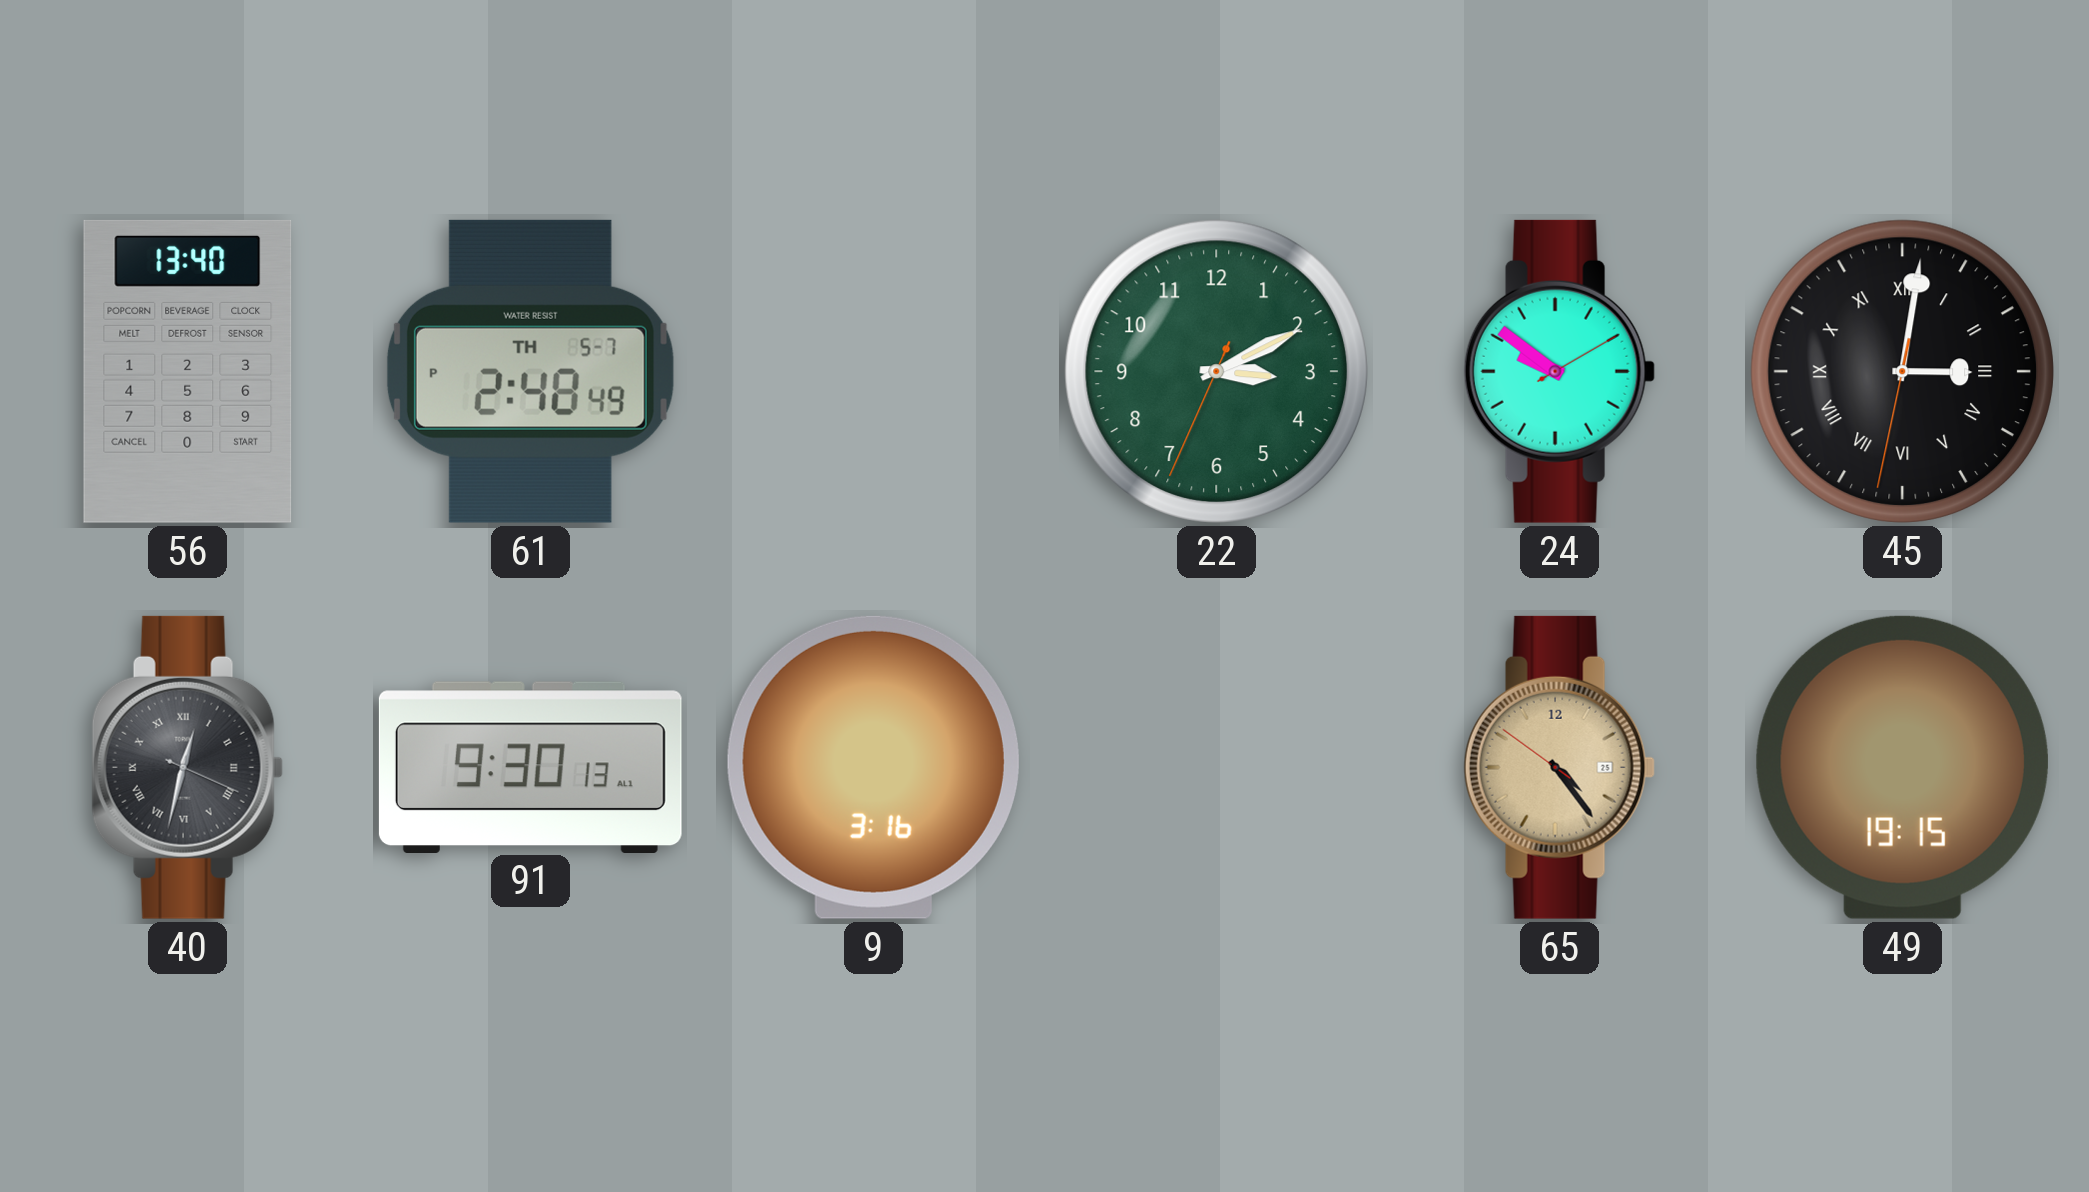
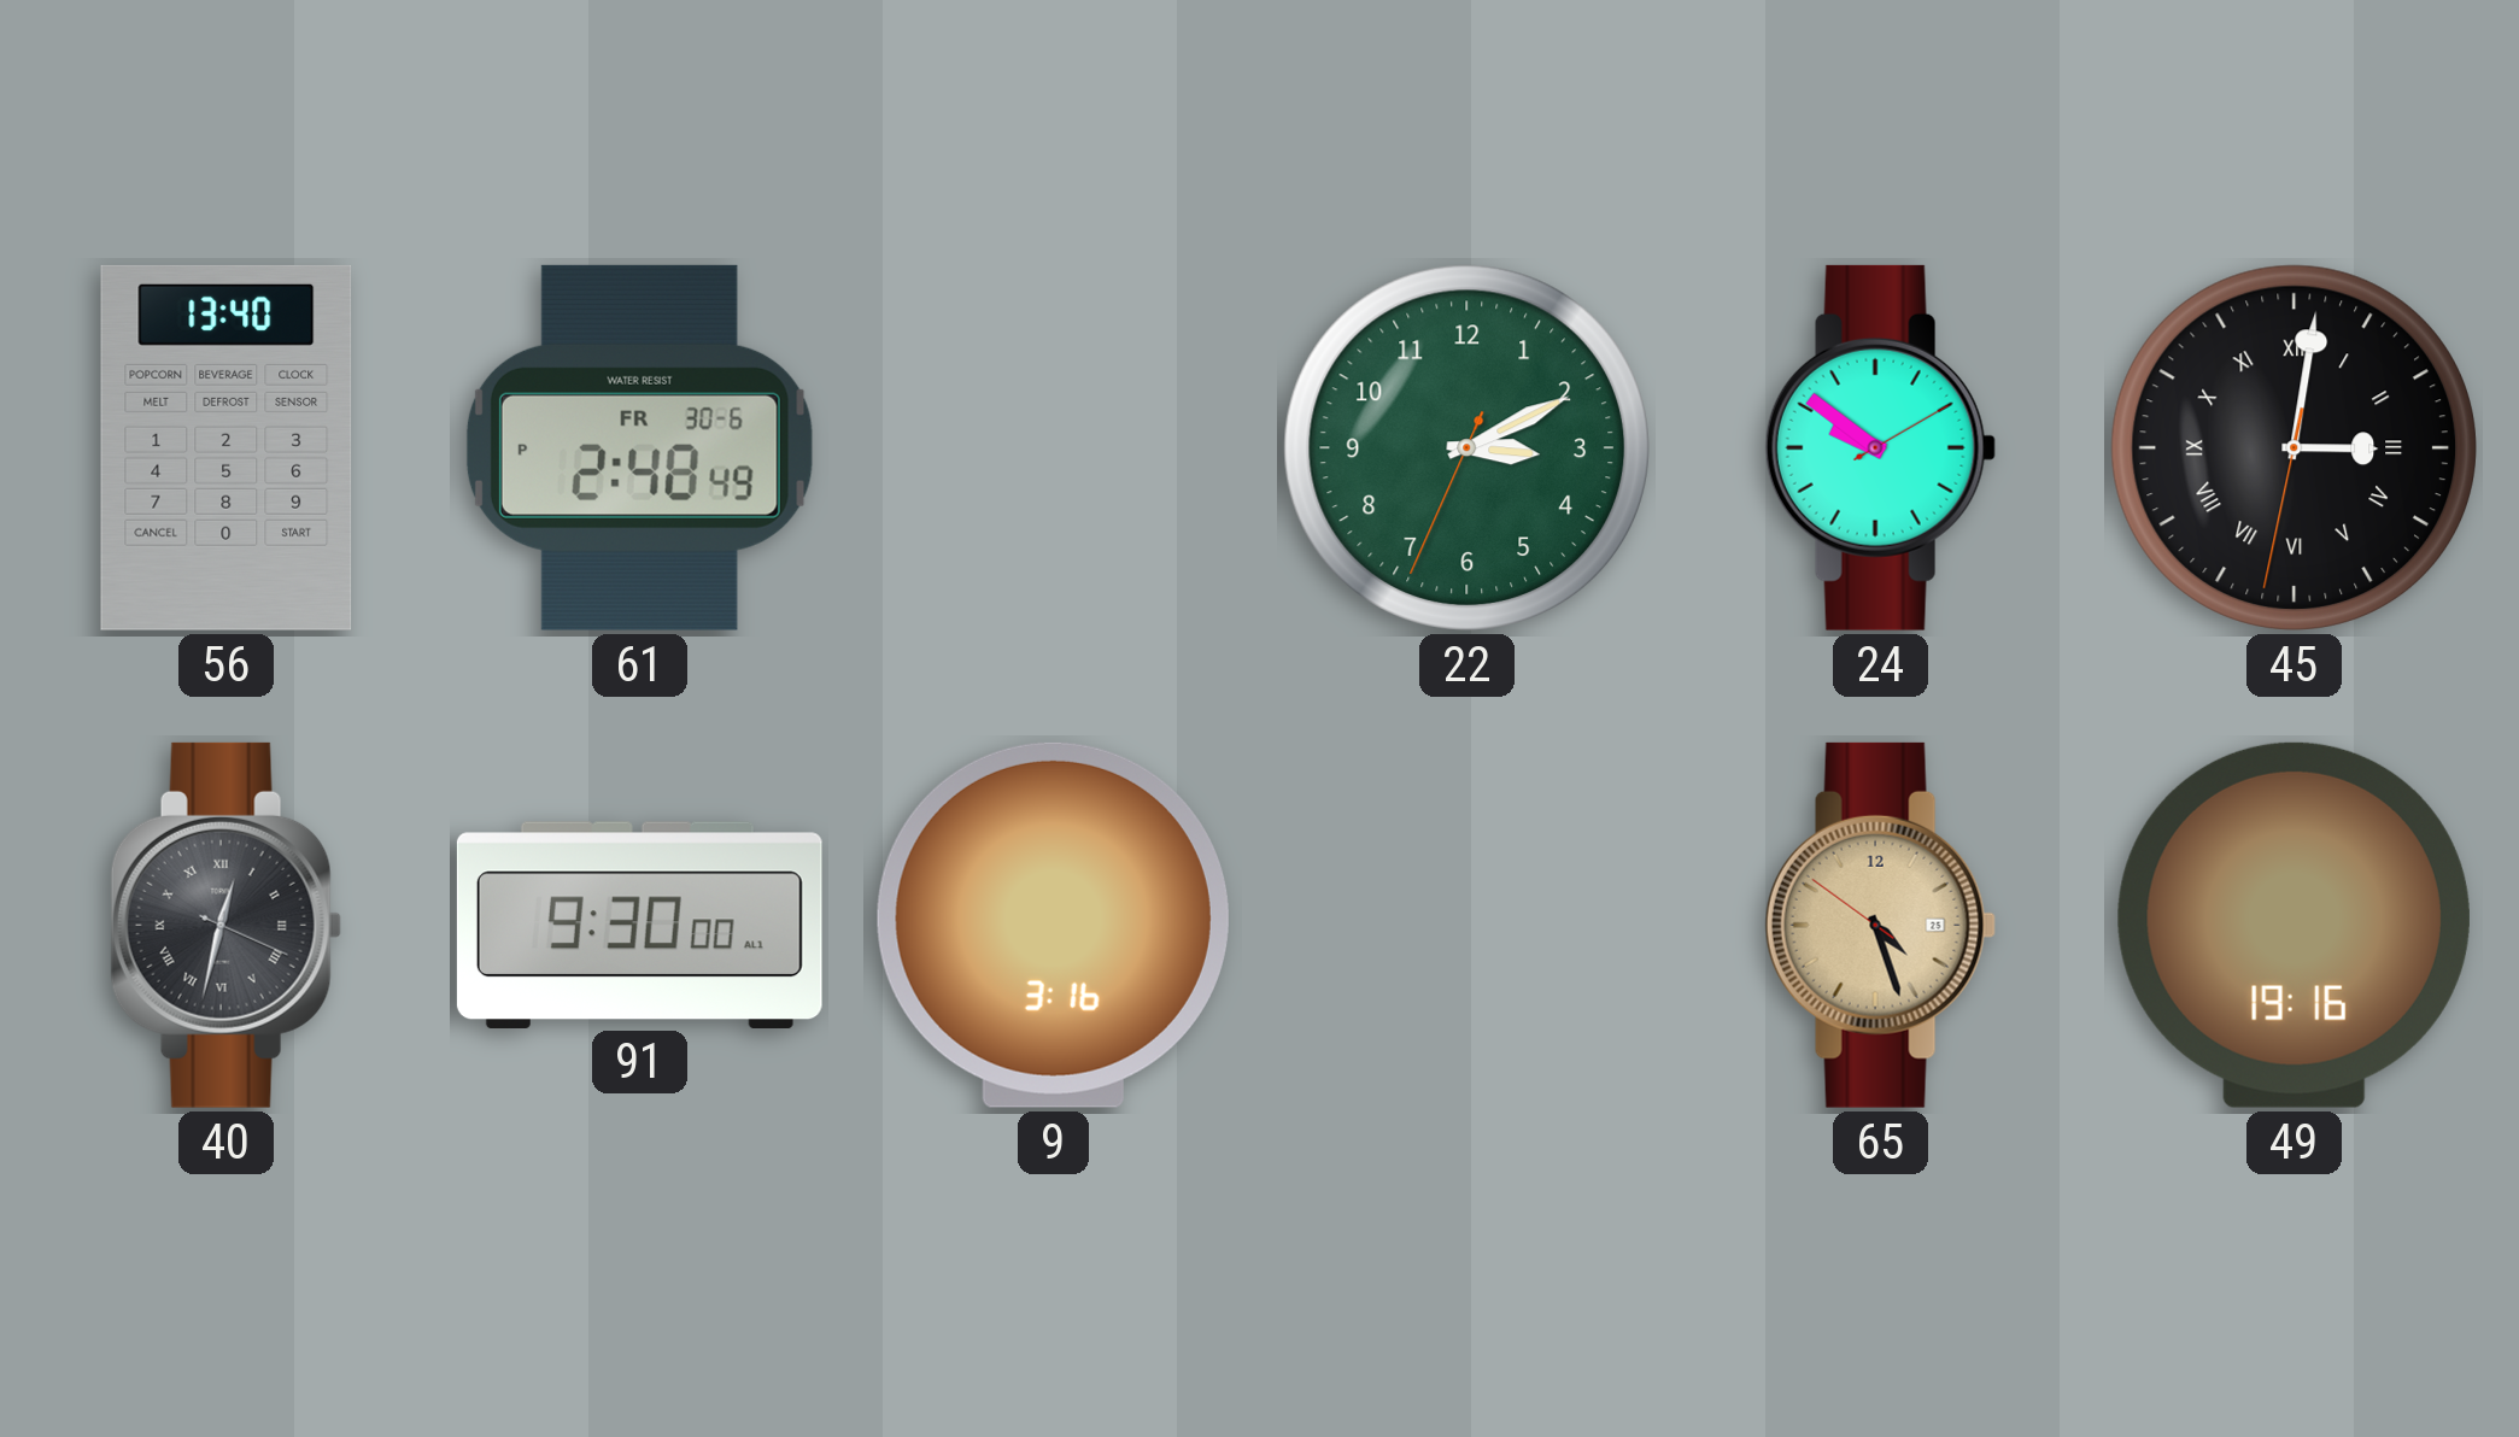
61 date: TH 5-7 -> FR 30-6
91: 9:30:13 -> 9:30:00
65: 4:23 -> 4:26
49: 19:15 -> 19:16
